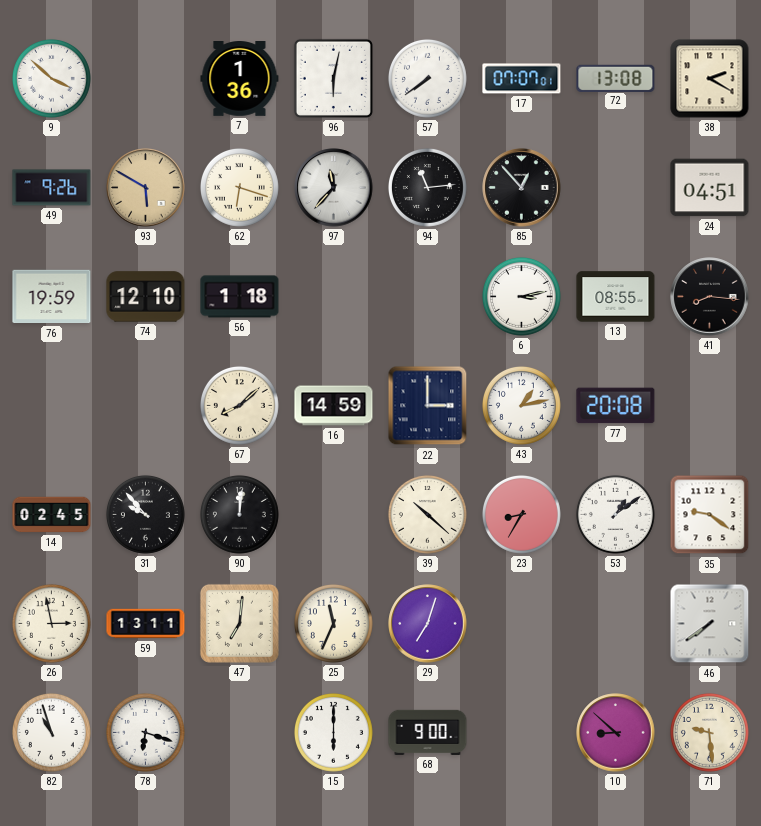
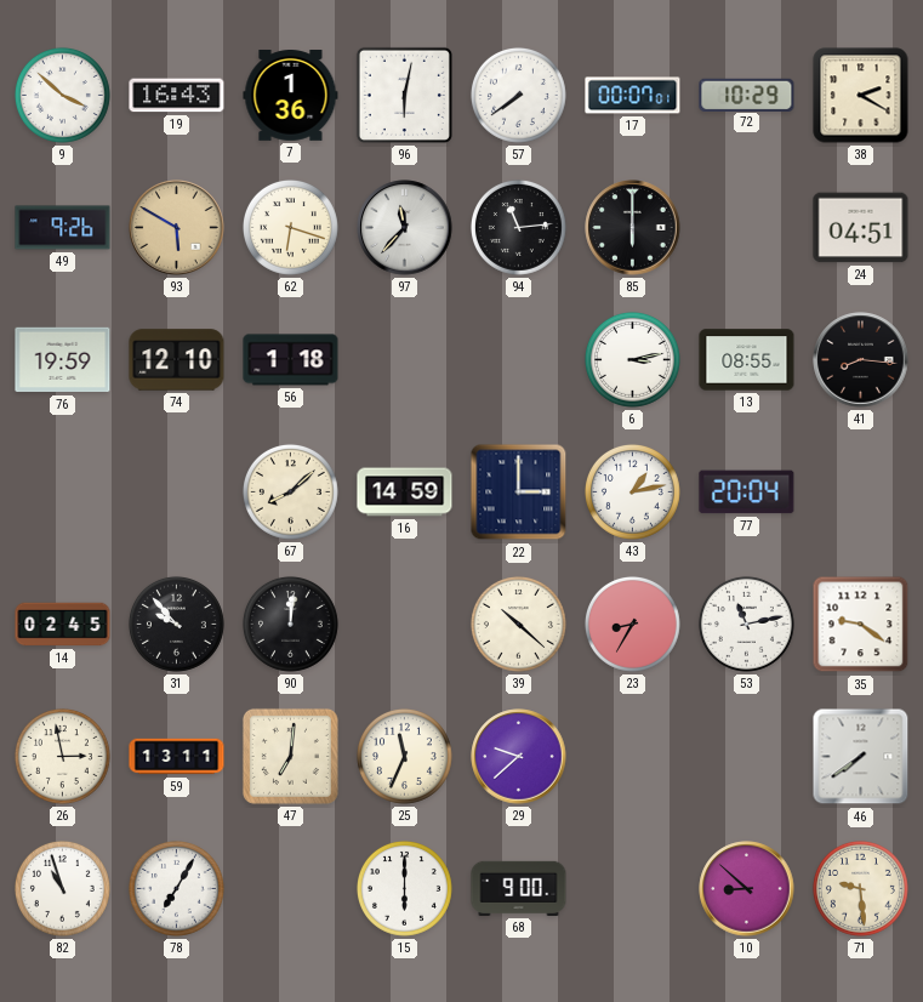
19: none -> 16:43
17: 07:07 -> 00:07
72: 13:08 -> 10:29
85: 12:53 -> 6:00
77: 20:08 -> 20:04
53: 1:09 -> 11:13
29: 7:03 -> 9:38
78: 6:18 -> 7:05
